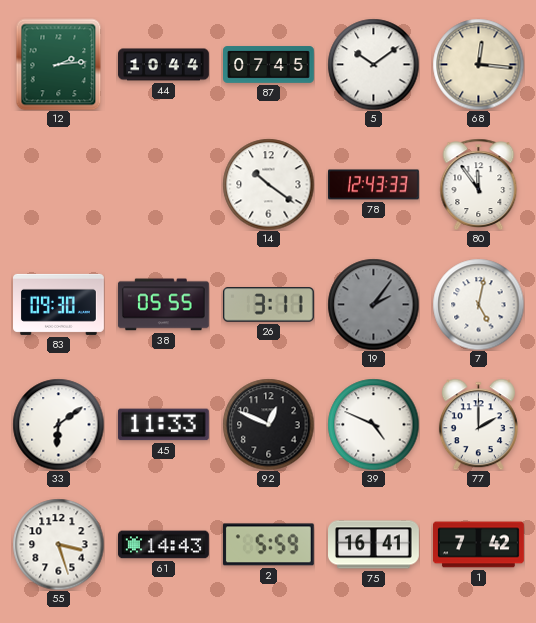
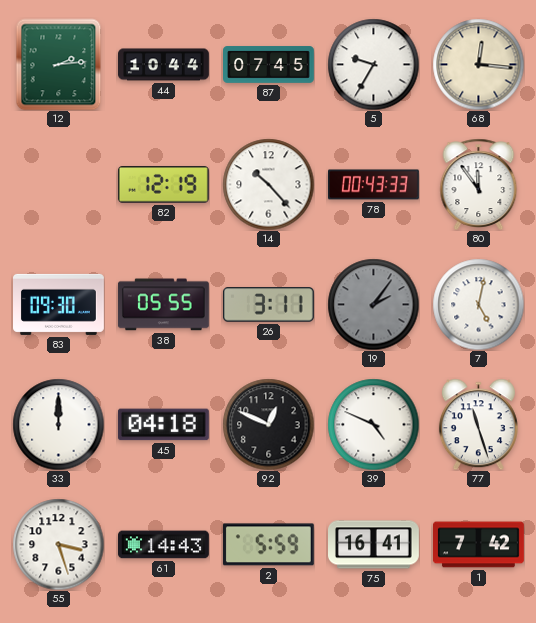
5: 10:09 -> 9:35
82: none -> 12:19
14: 10:21 -> 10:23
78: 12:43 -> 00:43
33: 6:09 -> 12:00
45: 11:33 -> 04:18
77: 2:00 -> 11:27
